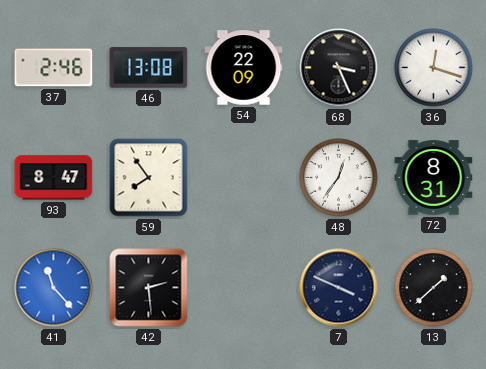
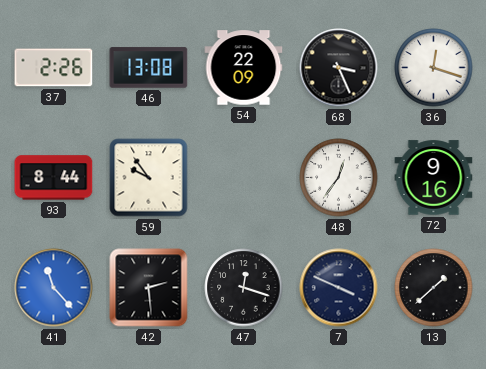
37: 2:46 -> 2:26
93: 8:47 -> 8:44
59: 7:54 -> 9:54
72: 8:31 -> 9:16
47: none -> 12:18
